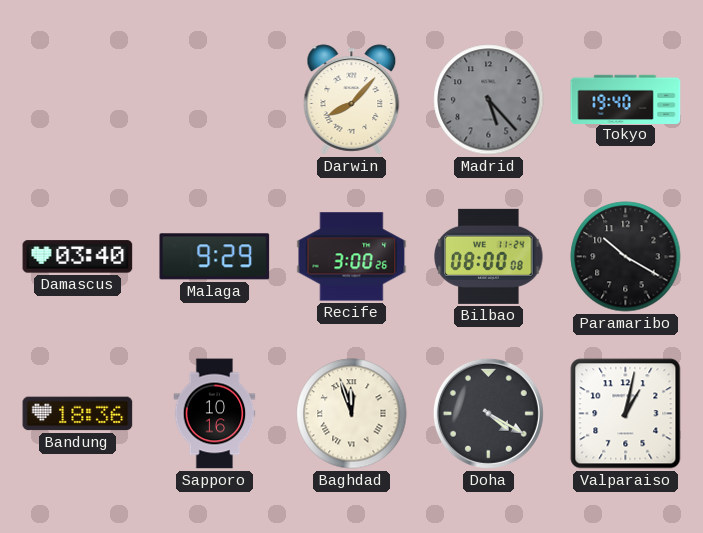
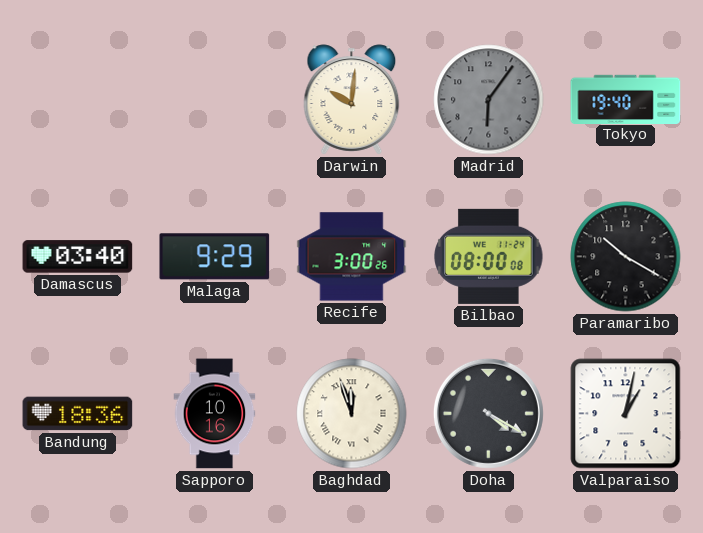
Darwin: 8:07 -> 10:01
Madrid: 5:23 -> 6:06
